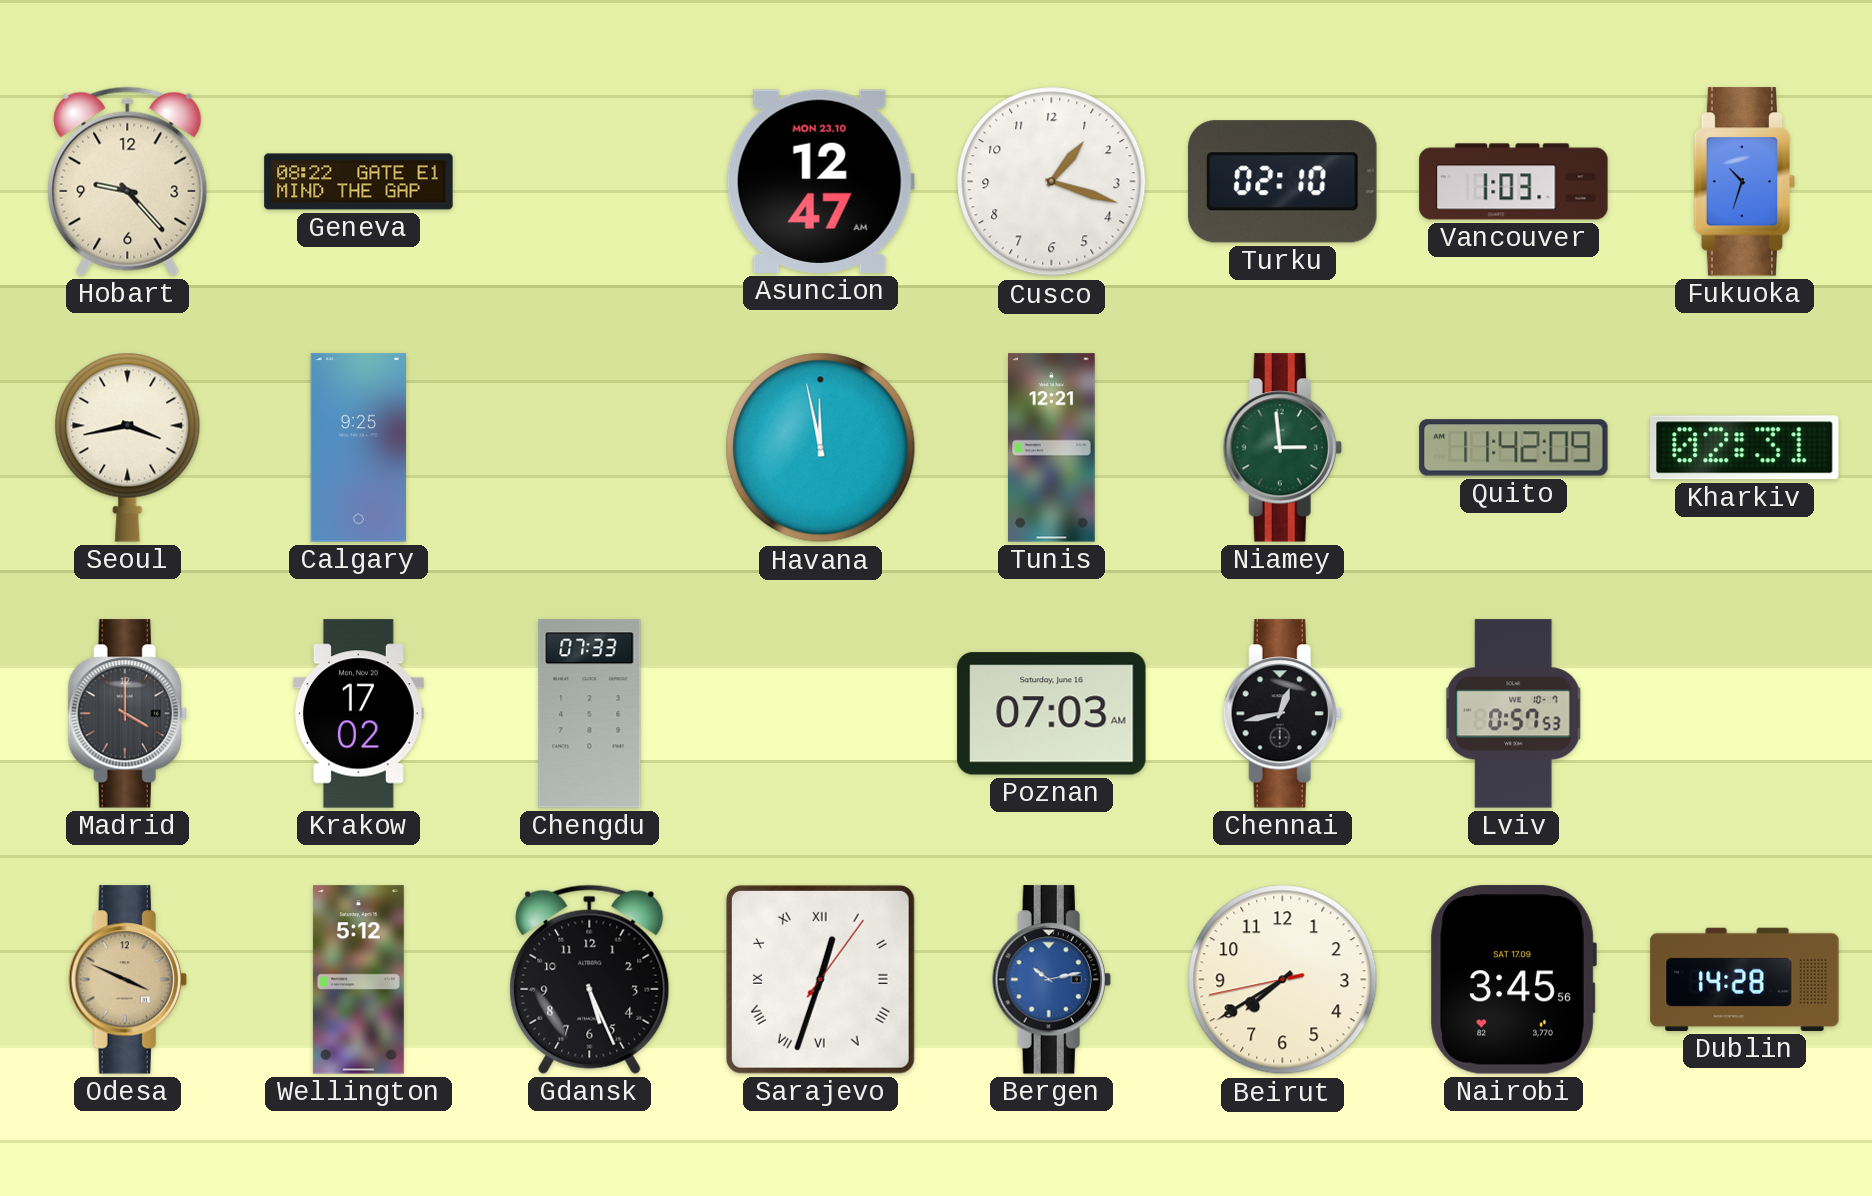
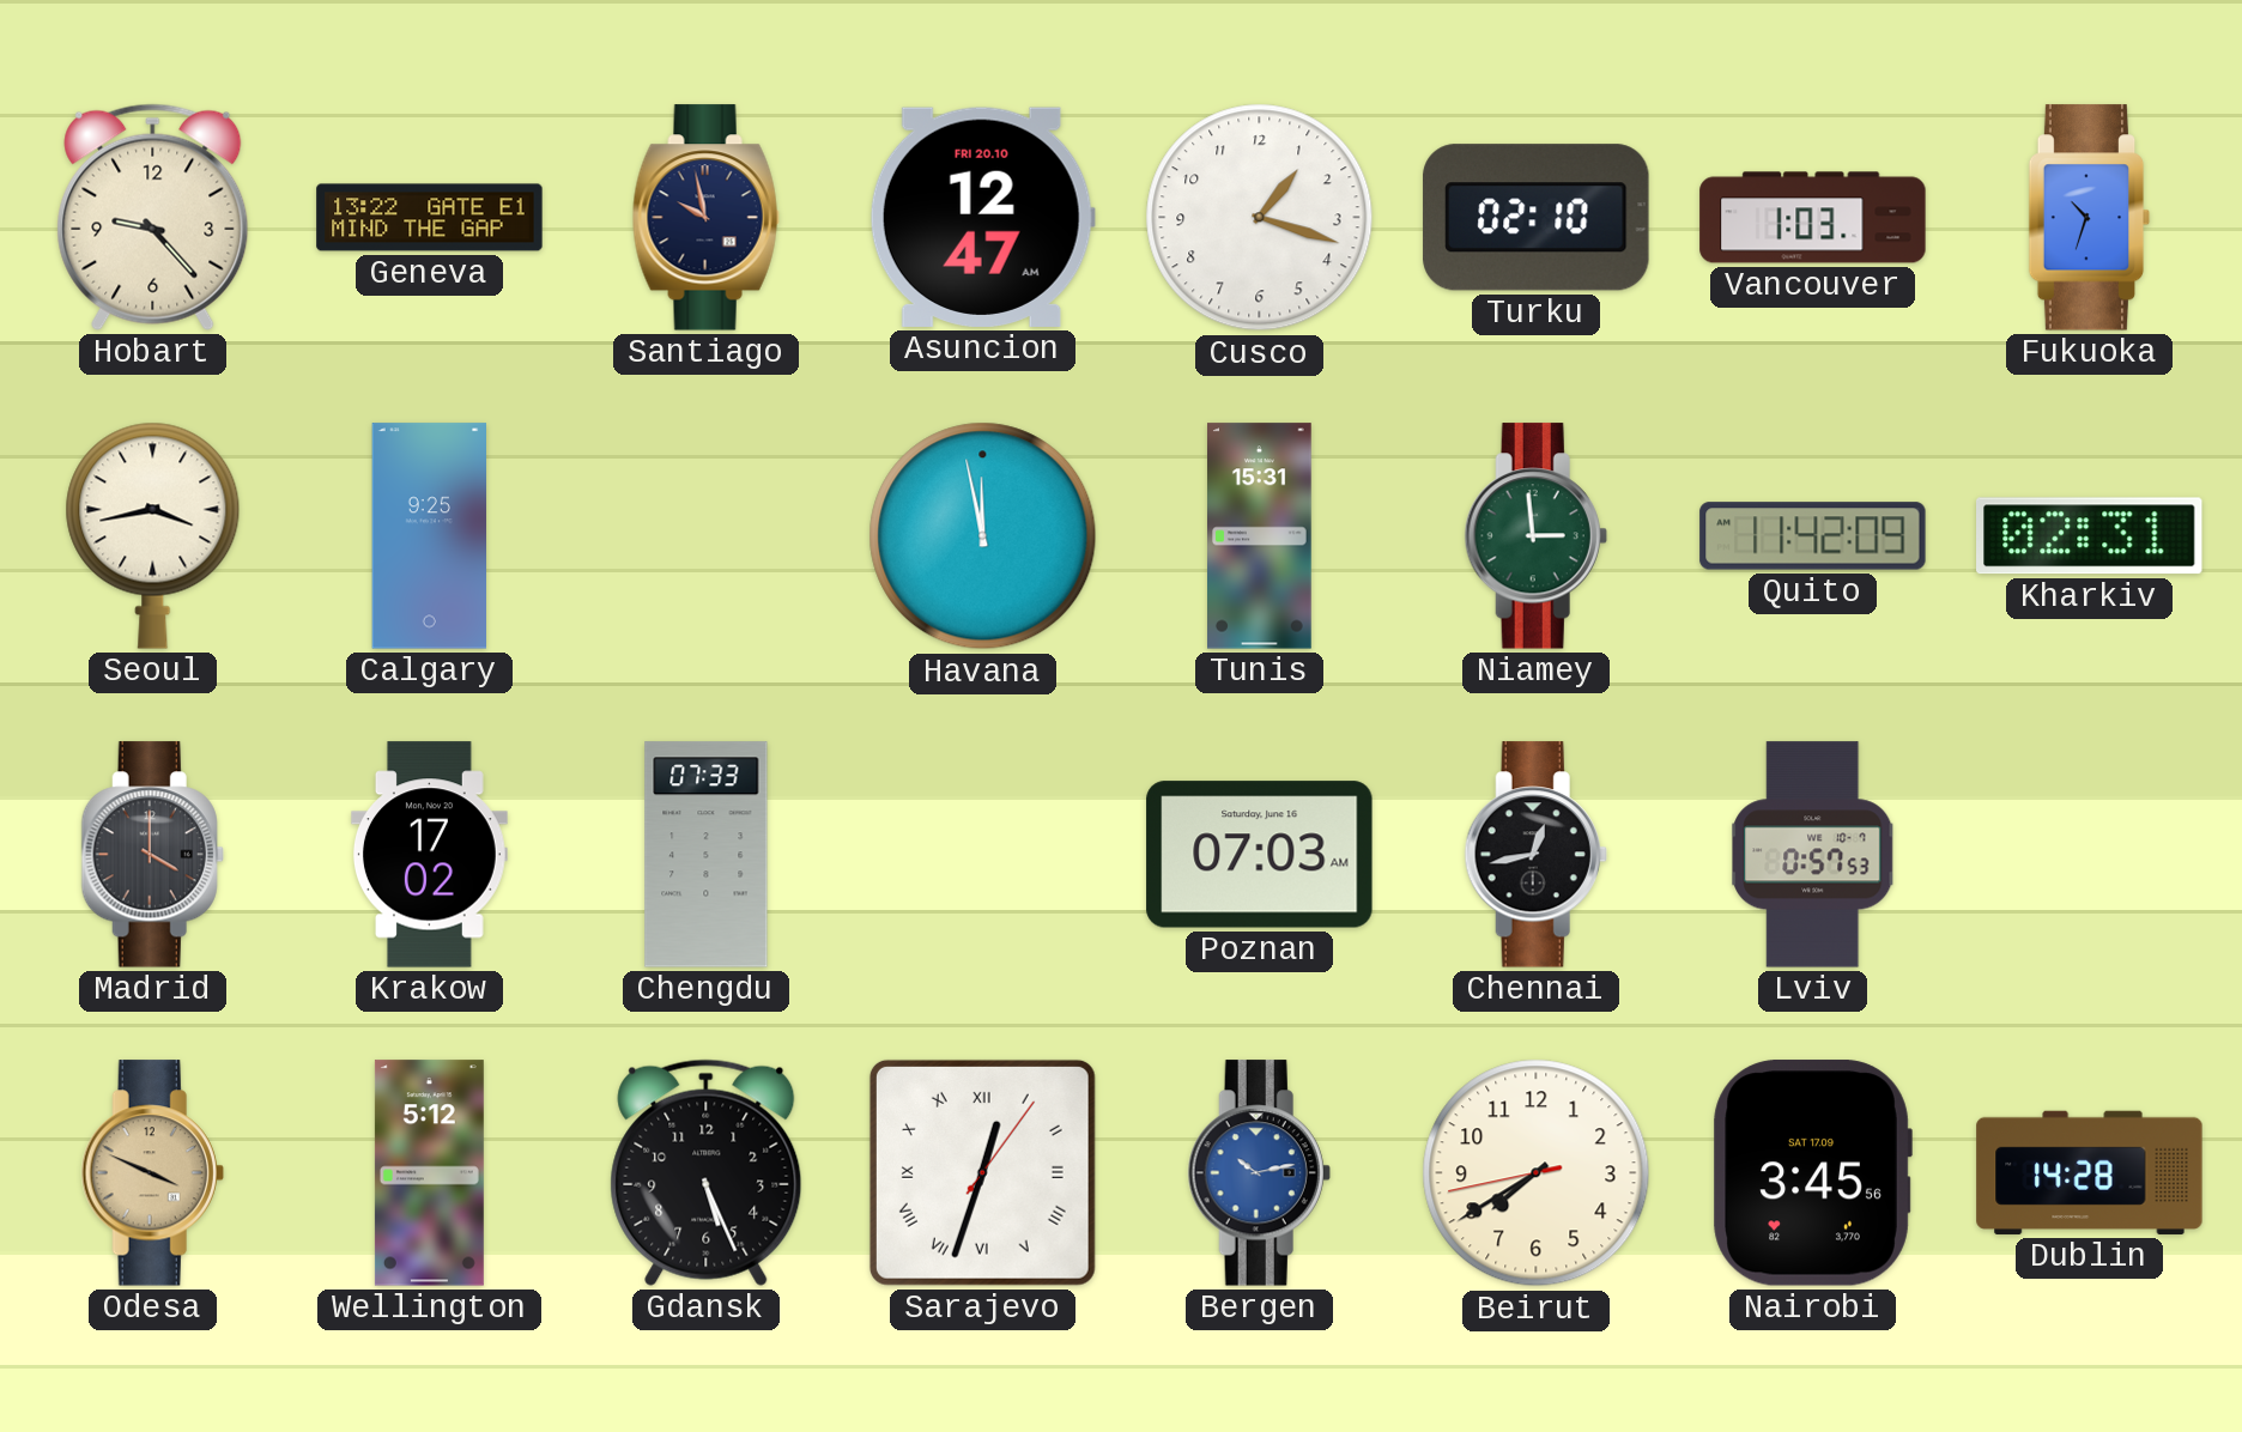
Geneva: 08:22 -> 13:22
Santiago: none -> 9:58
Asuncion date: MON 23.10 -> FRI 20.10
Tunis: 12:21 -> 15:31
